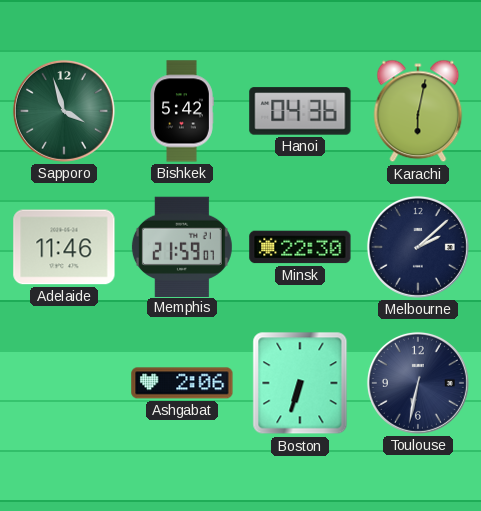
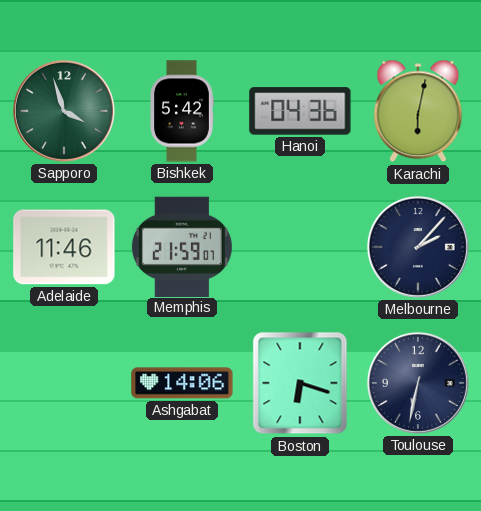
Minsk: 22:30 -> none
Melbourne: 2:08 -> 2:07
Ashgabat: 2:06 -> 14:06
Boston: 6:33 -> 6:18
